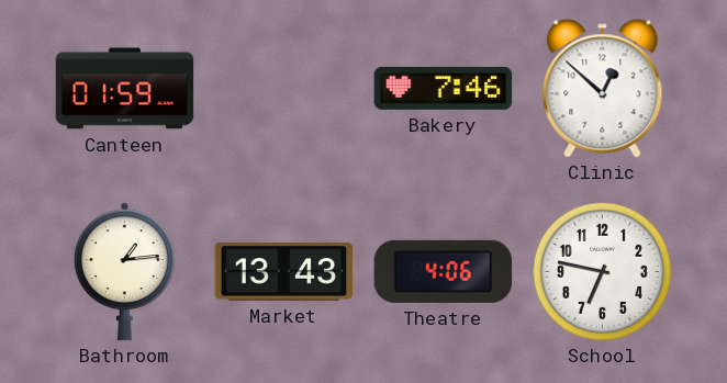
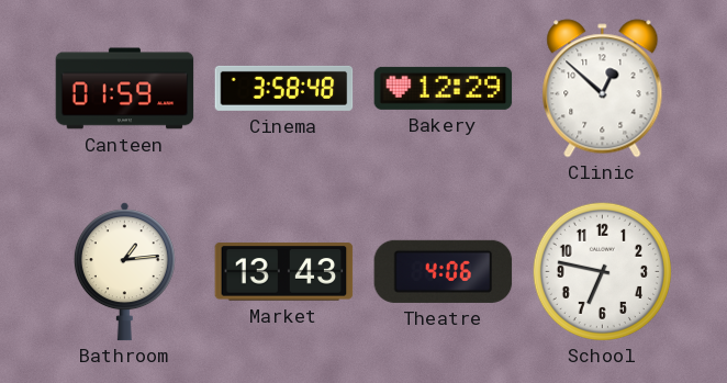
Cinema: none -> 3:58
Bakery: 7:46 -> 12:29
